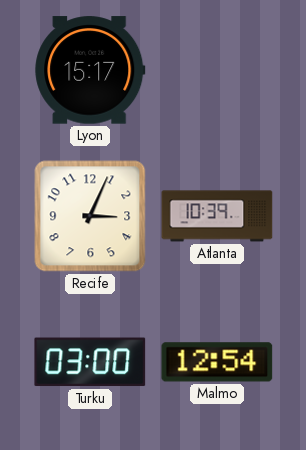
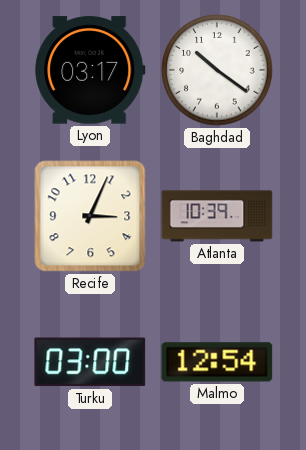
Lyon: 15:17 -> 03:17
Baghdad: none -> 10:21
